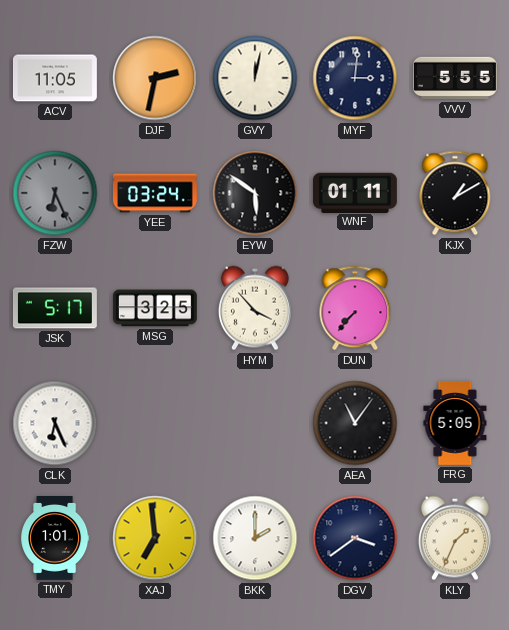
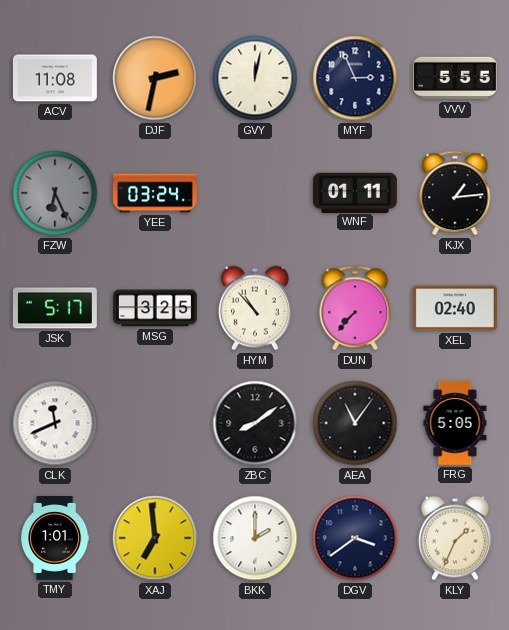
ACV: 11:05 -> 11:08
MYF: 3:01 -> 2:56
EYW: 5:51 -> none
KJX: 1:10 -> 1:14
HYM: 3:53 -> 10:53
XEL: none -> 02:40
CLK: 6:26 -> 11:41
ZBC: none -> 8:09
